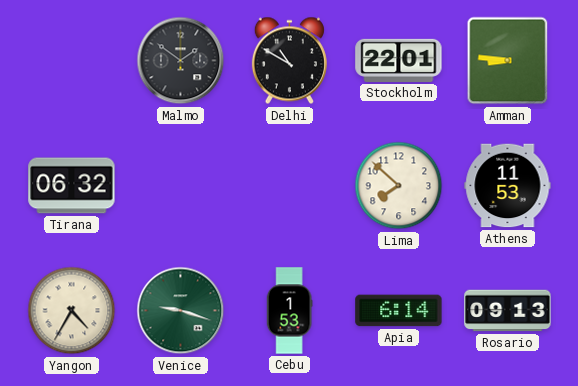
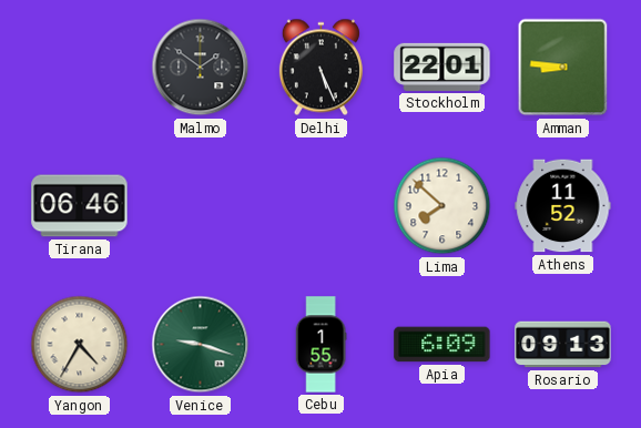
Delhi: 10:50 -> 5:26
Tirana: 06:32 -> 06:46
Athens: 11:53 -> 11:52
Cebu: 1:53 -> 1:55
Apia: 6:14 -> 6:09
